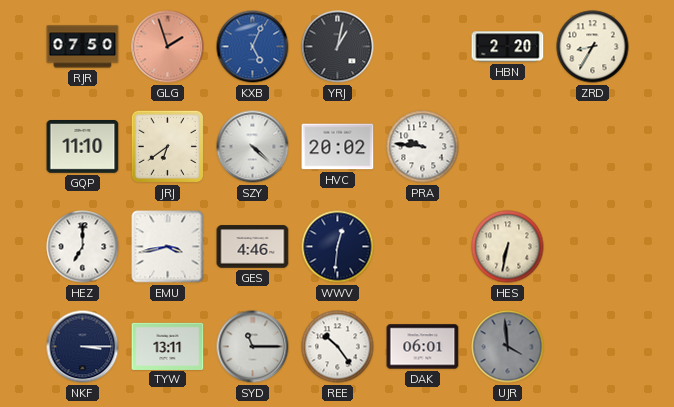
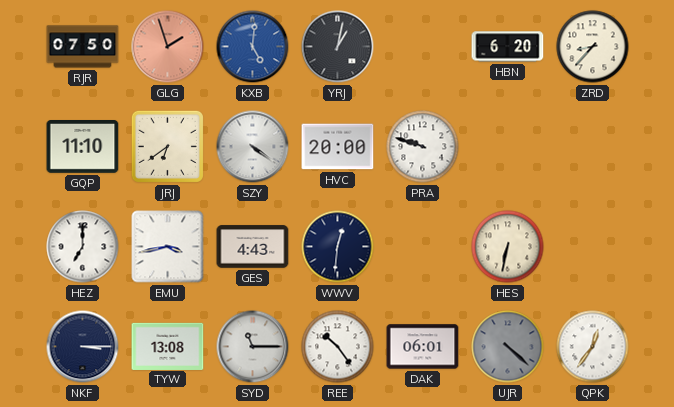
KXB: 5:04 -> 5:01
HBN: 2:20 -> 6:20
ZRD: 8:35 -> 8:37
SZY: 4:22 -> 4:21
HVC: 20:02 -> 20:00
PRA: 9:46 -> 9:48
GES: 4:46 -> 4:43
TYW: 13:11 -> 13:08
UJR: 3:59 -> 4:22
QPK: none -> 12:36
